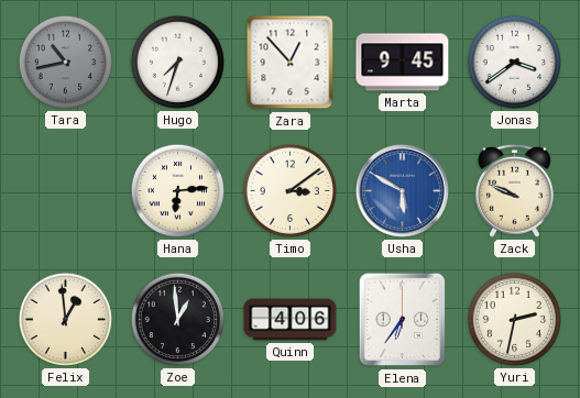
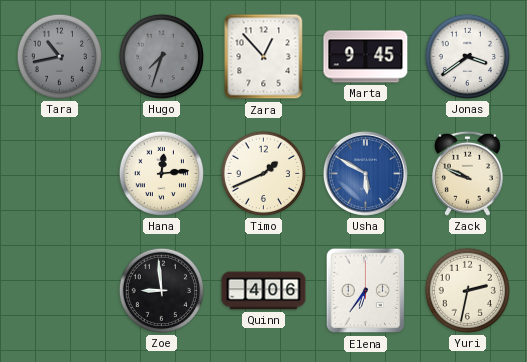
Hugo dial: white -> grey
Hana: 6:14 -> 12:14
Timo: 3:09 -> 1:41
Felix: 12:59 -> none
Zoe: 12:59 -> 8:59
